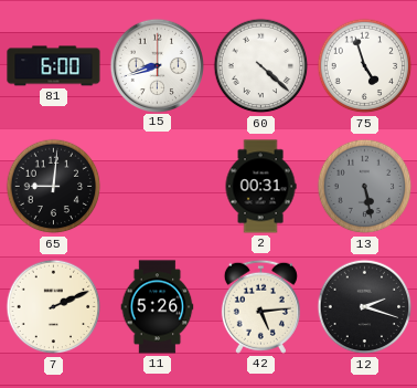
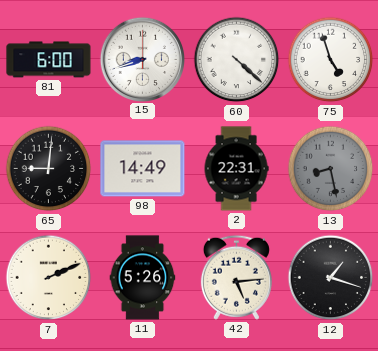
98: none -> 14:49
2: 00:31 -> 22:31
13: 5:28 -> 8:28
12: 2:18 -> 1:18
